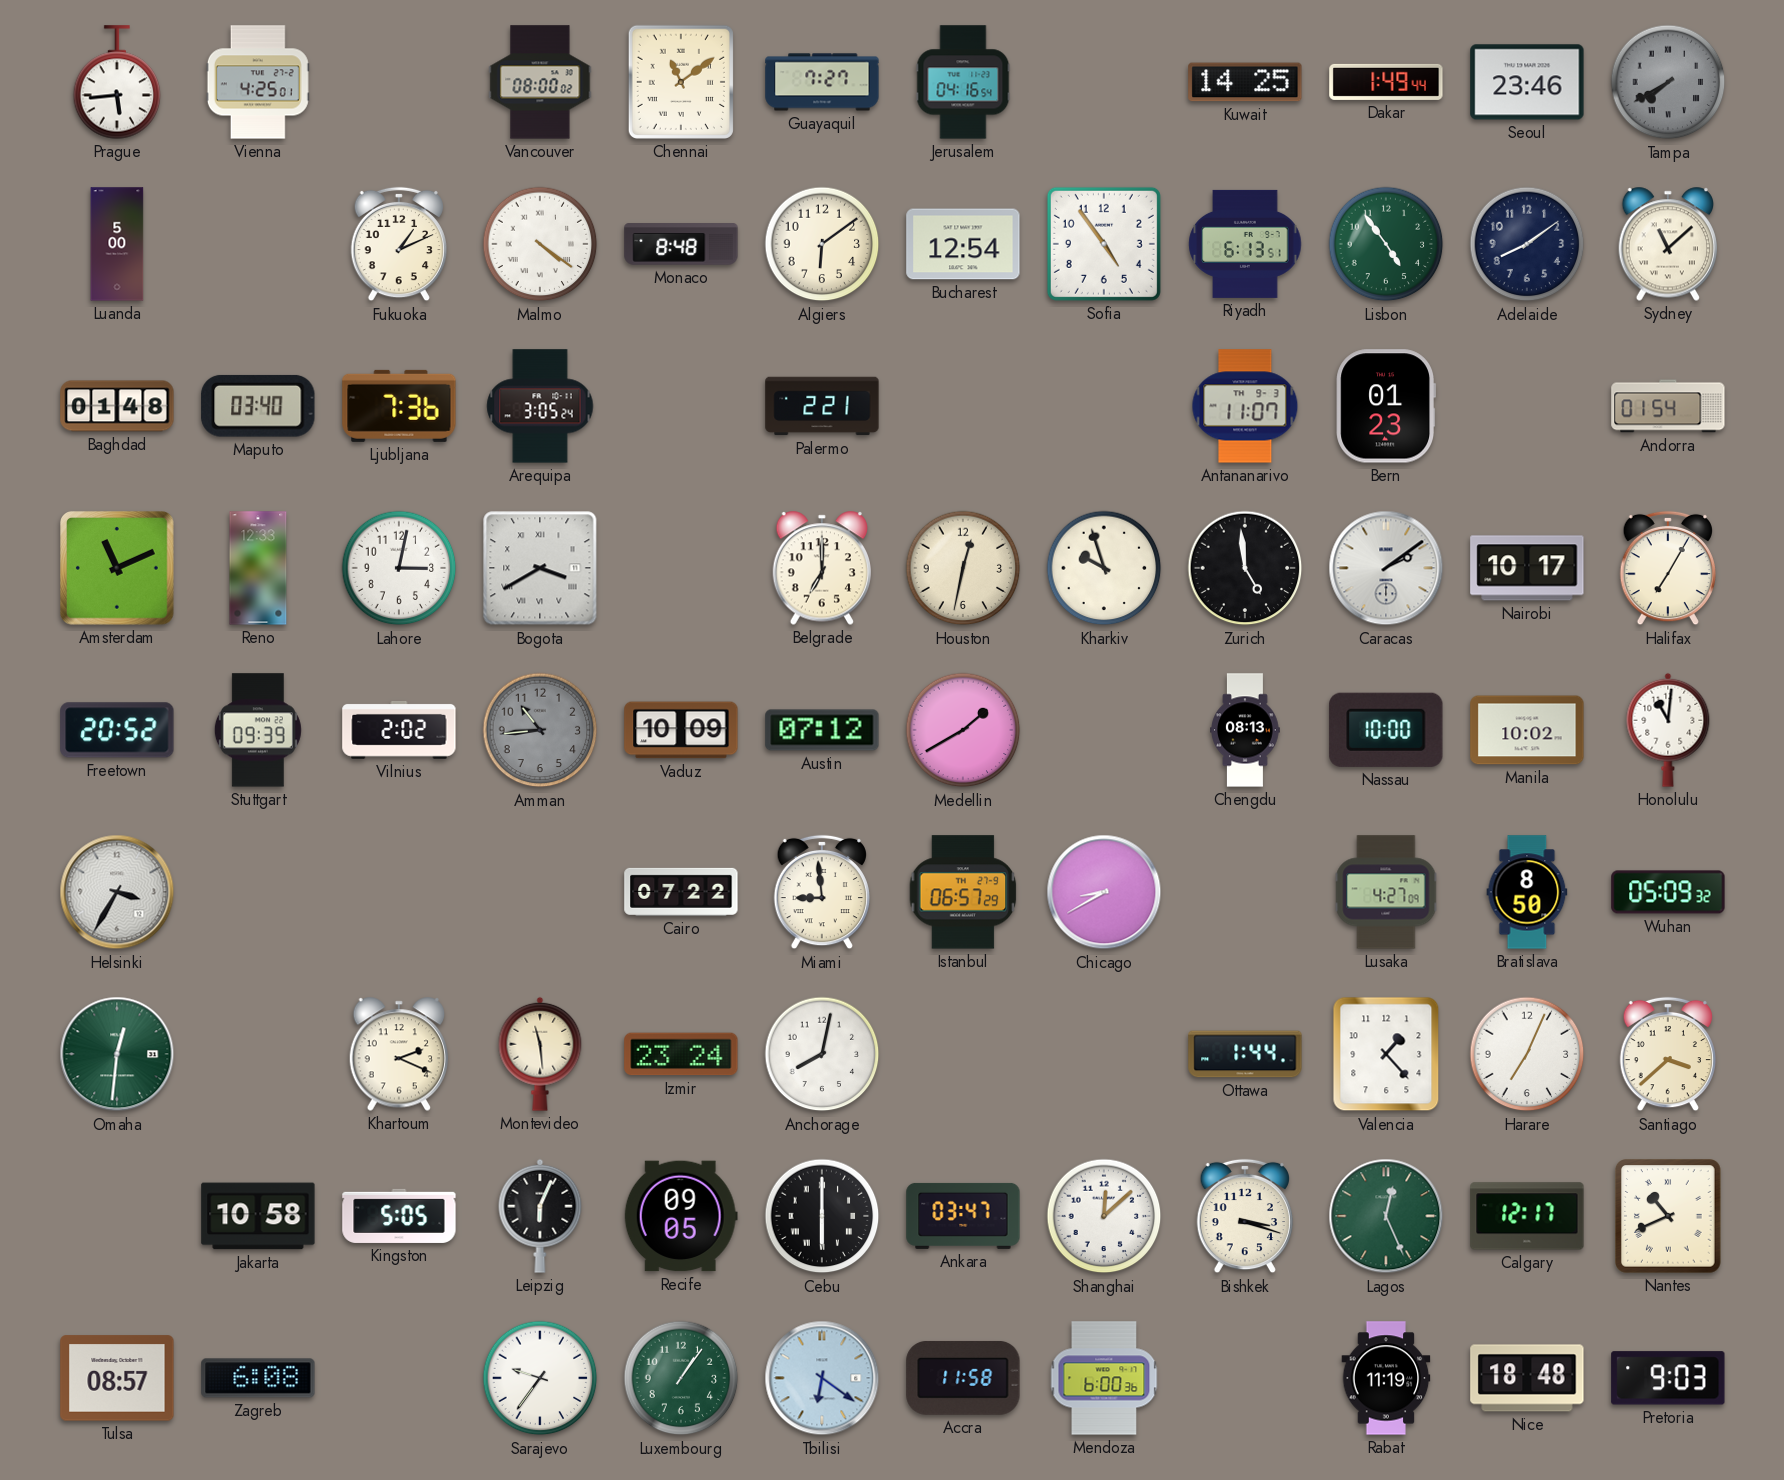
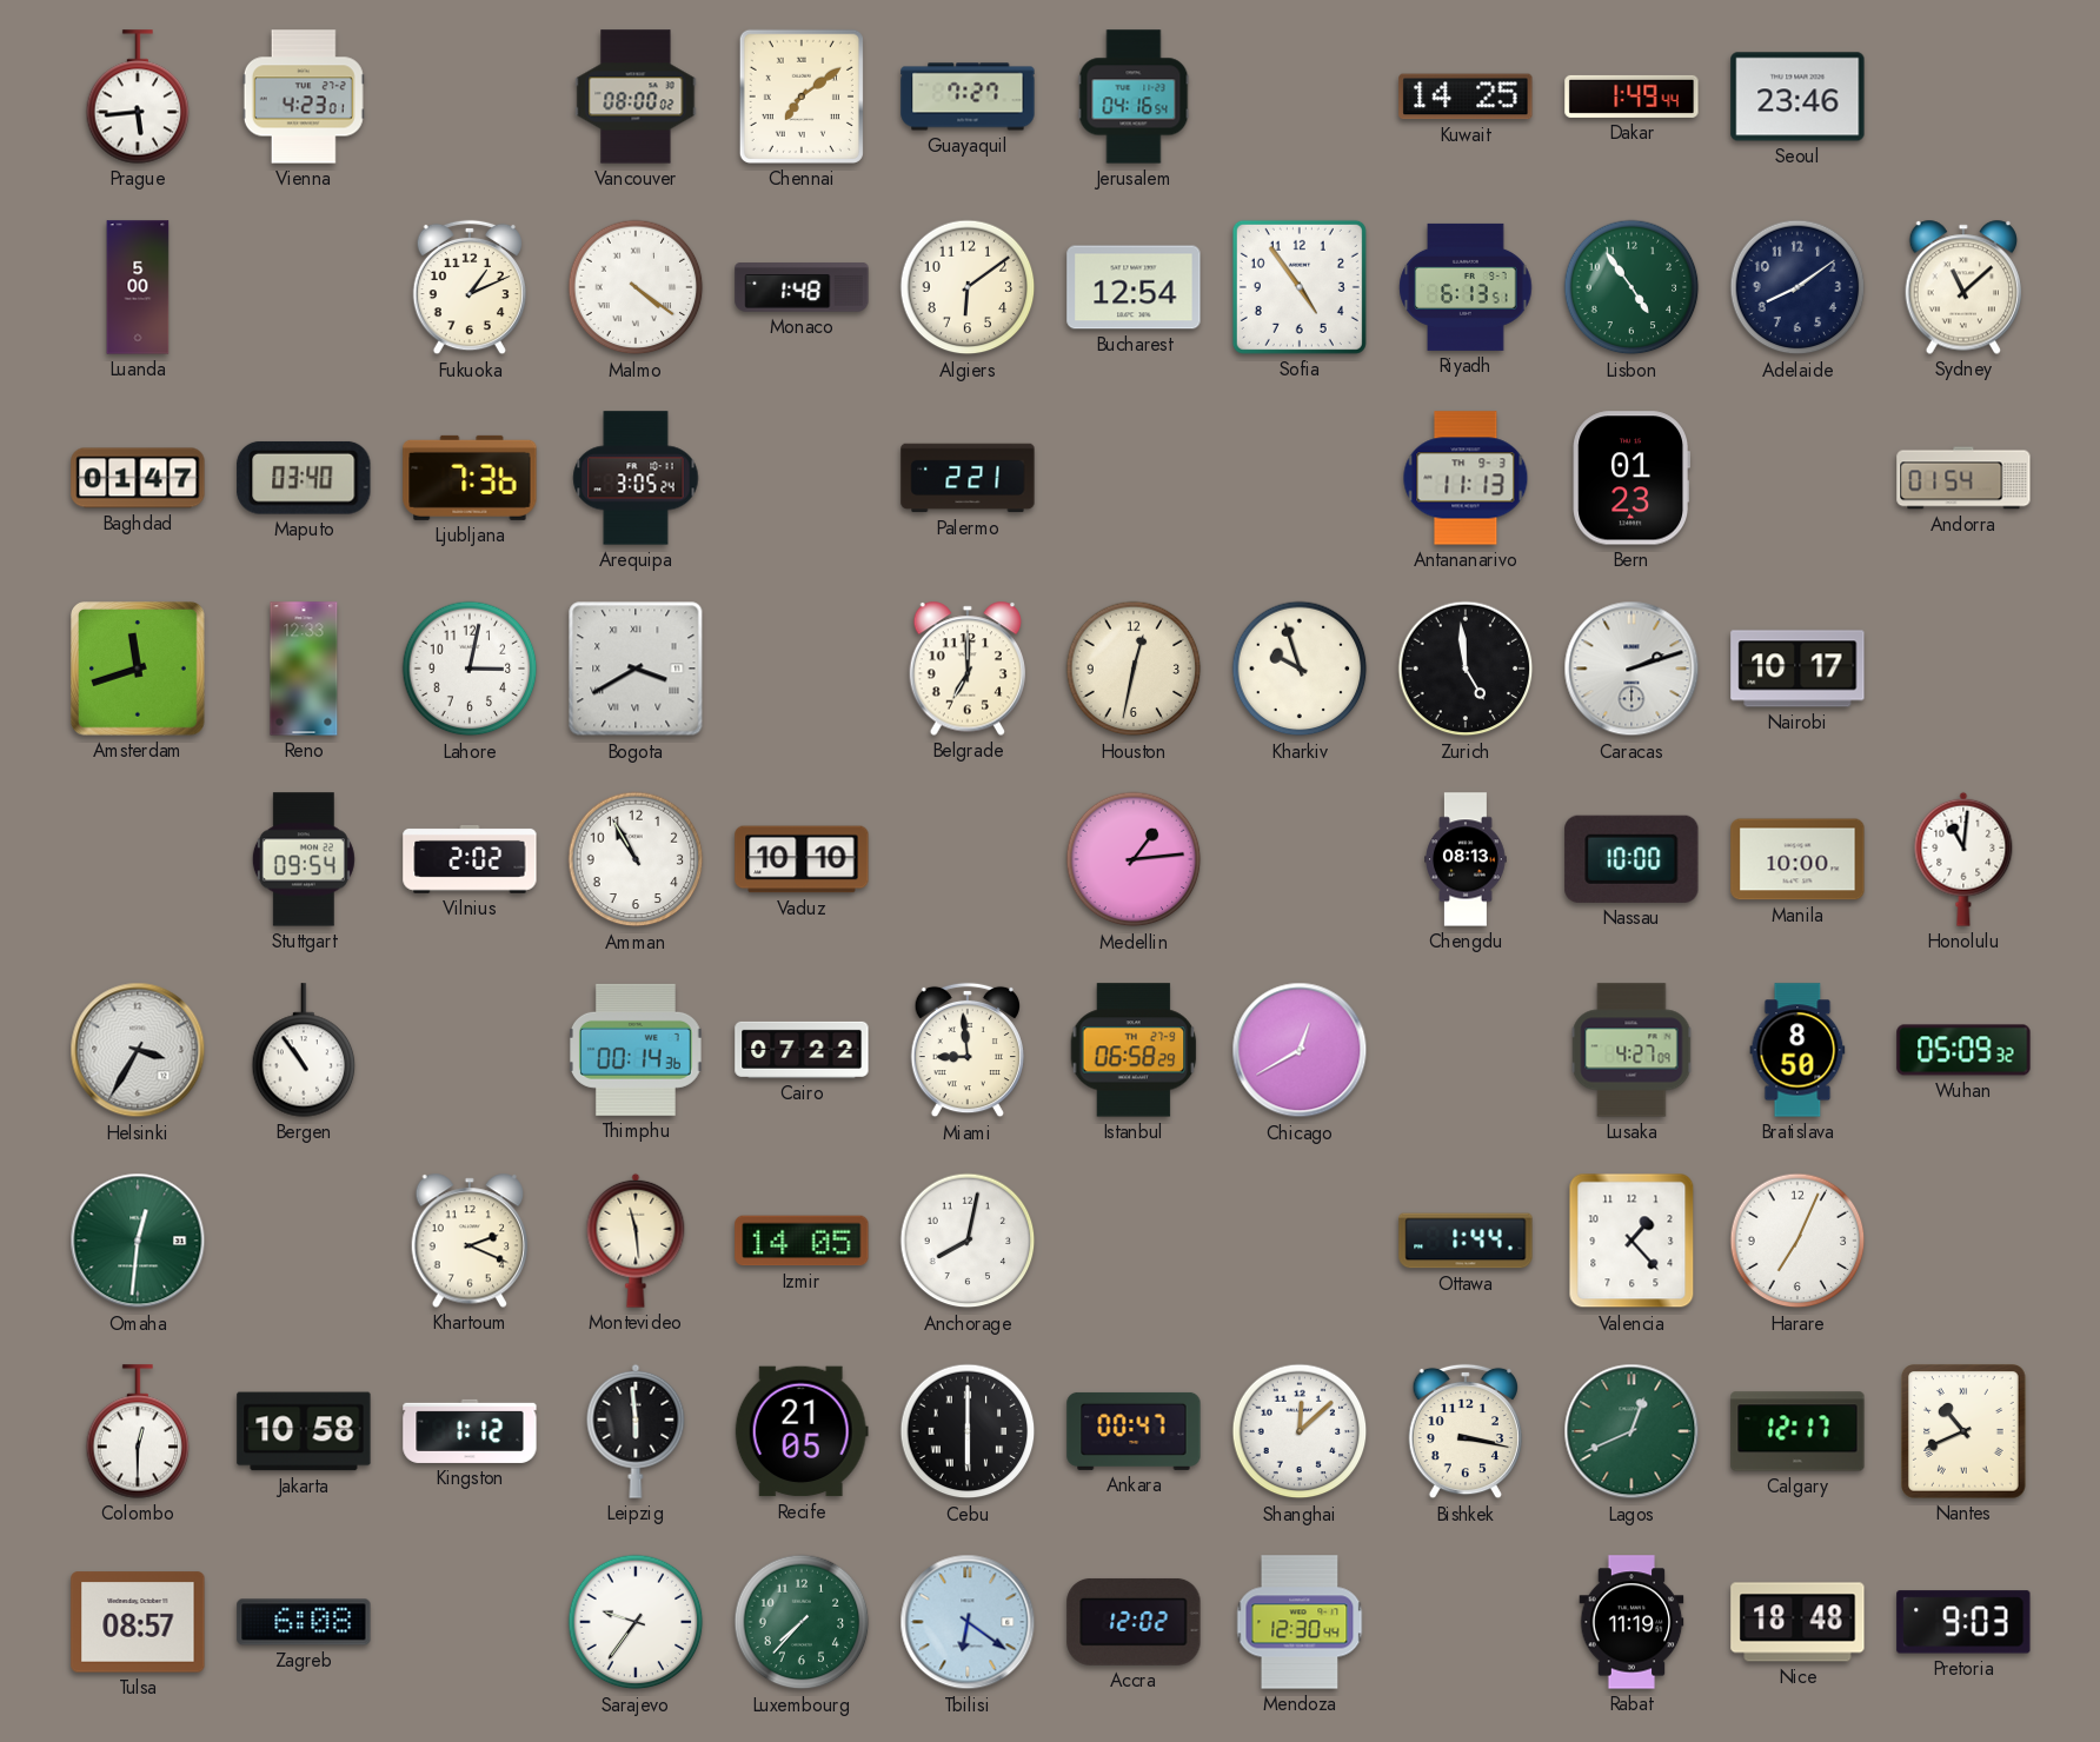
Vienna: 4:25 -> 4:23
Chennai: 11:09 -> 7:09
Tampa: 7:40 -> none
Monaco: 8:48 -> 1:48
Baghdad: 01:48 -> 01:47
Antananarivo: 11:07 -> 11:13
Amsterdam: 11:11 -> 11:42
Caracas: 2:09 -> 2:12
Halifax: 7:05 -> none
Freetown: 20:52 -> none
Stuttgart: 09:39 -> 09:54
Amman: 10:44 -> 10:55
Amman dial: grey -> white
Vaduz: 10:09 -> 10:10
Austin: 07:12 -> none
Medellin: 1:40 -> 1:14
Manila: 10:02 -> 10:00
Bergen: none -> 10:54
Thimphu: none -> 00:14
Istanbul: 06:57 -> 06:58
Chicago: 8:40 -> 12:40
Izmir: 23:24 -> 14:05
Santiago: 3:38 -> none
Colombo: none -> 12:30
Kingston: 5:05 -> 1:12
Leipzig: 6:04 -> 5:59
Recife: 09:05 -> 21:05
Ankara: 03:47 -> 00:47
Bishkek: 3:18 -> 3:17
Lagos: 12:26 -> 12:41
Luxembourg: 1:06 -> 7:37
Accra: 11:58 -> 12:02
Mendoza: 6:00 -> 12:30
